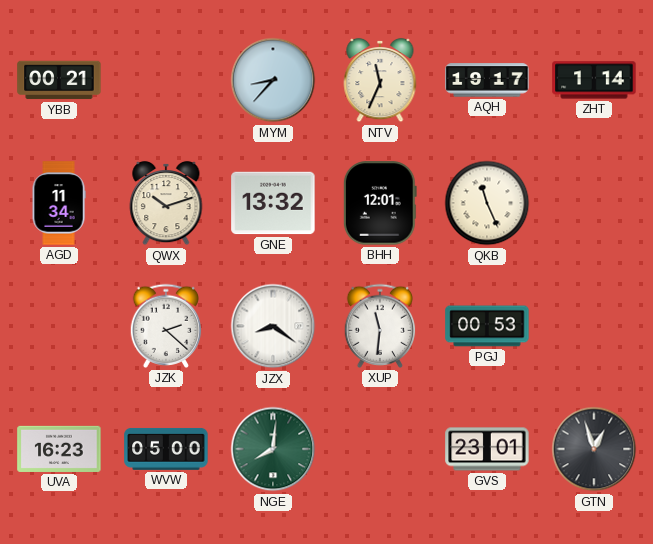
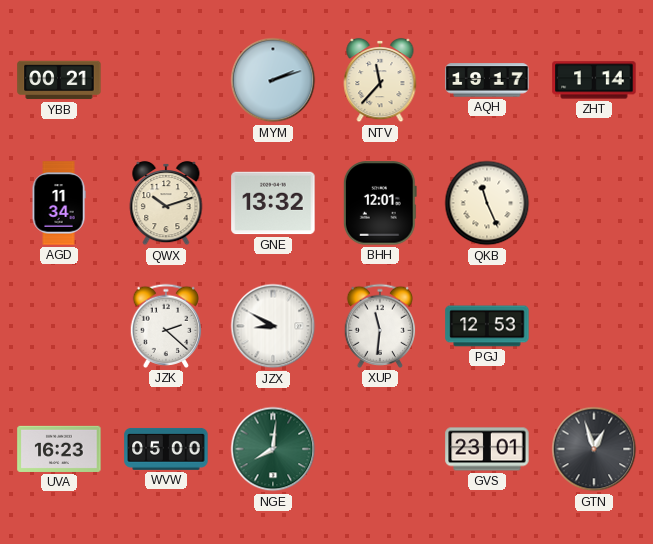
MYM: 8:37 -> 2:12
NTV: 11:34 -> 11:37
JZX: 8:21 -> 8:50
PGJ: 00:53 -> 12:53
